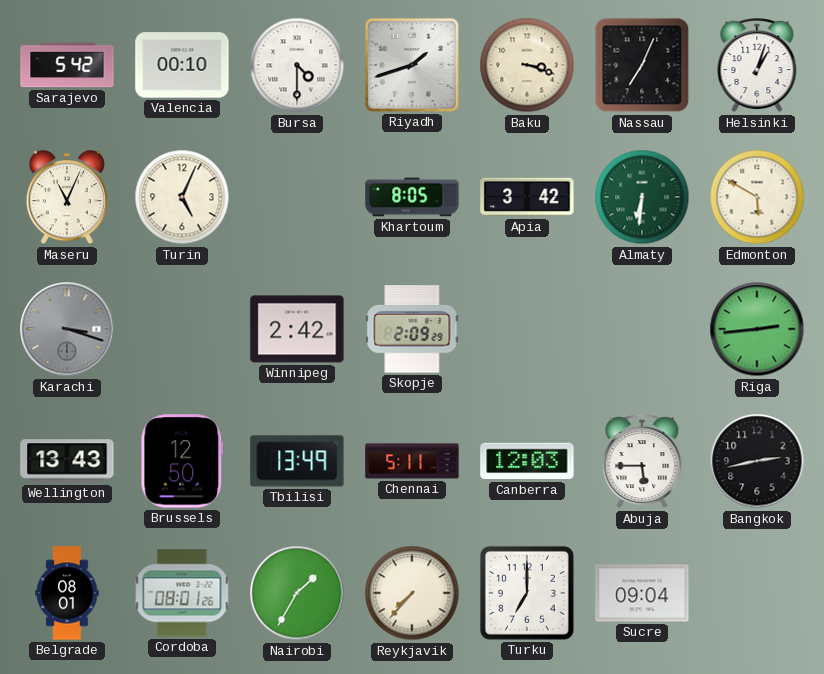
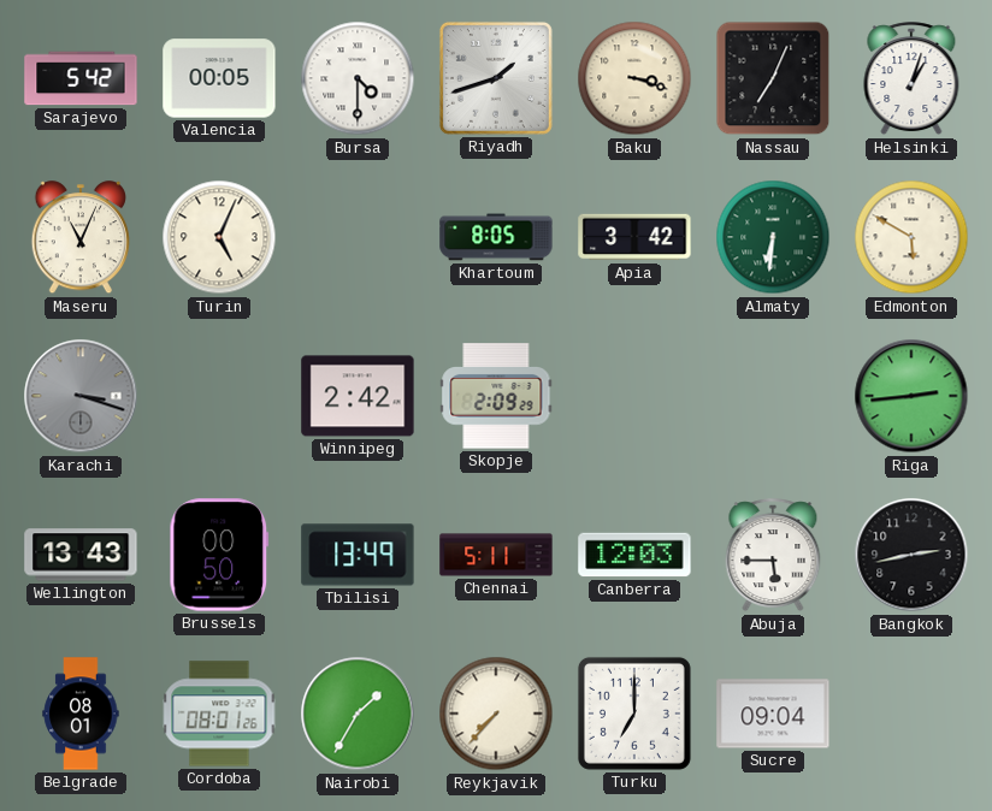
Valencia: 00:10 -> 00:05
Brussels: 12:50 -> 00:50
